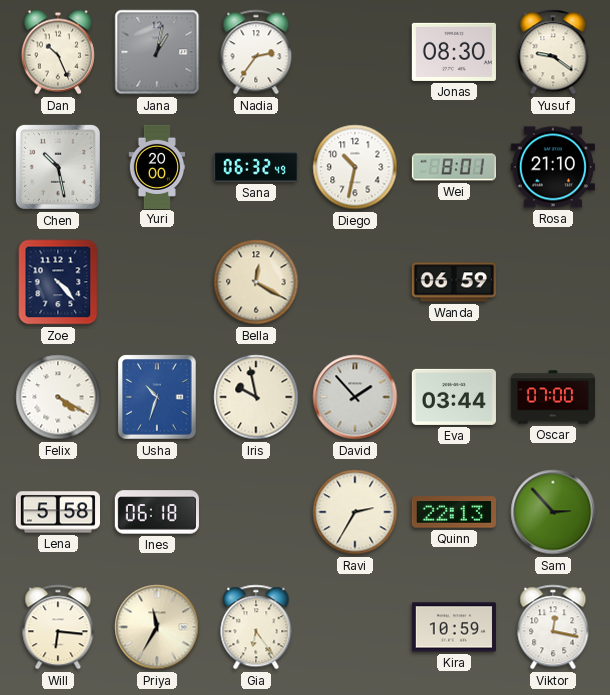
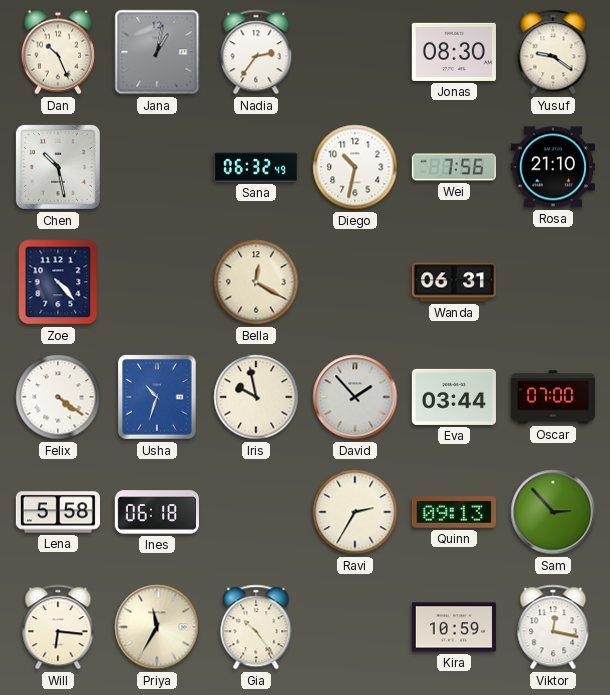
Yuri: 20:00 -> none
Wei: 8:01 -> 7:56
Wanda: 06:59 -> 06:31
Felix: 4:20 -> 4:21
Quinn: 22:13 -> 09:13
Gia: 6:24 -> 10:24
